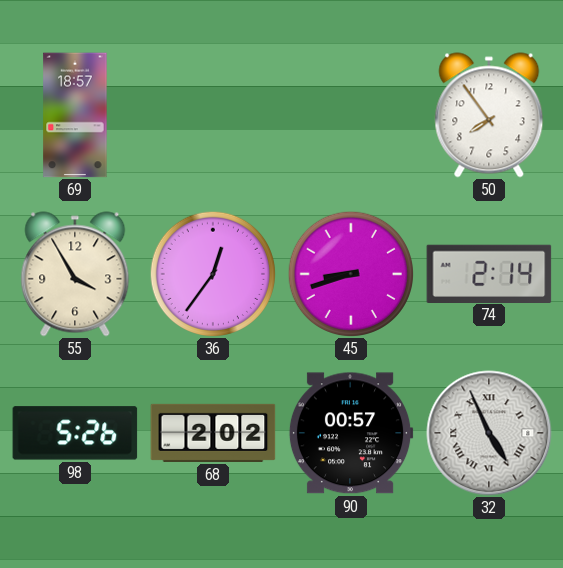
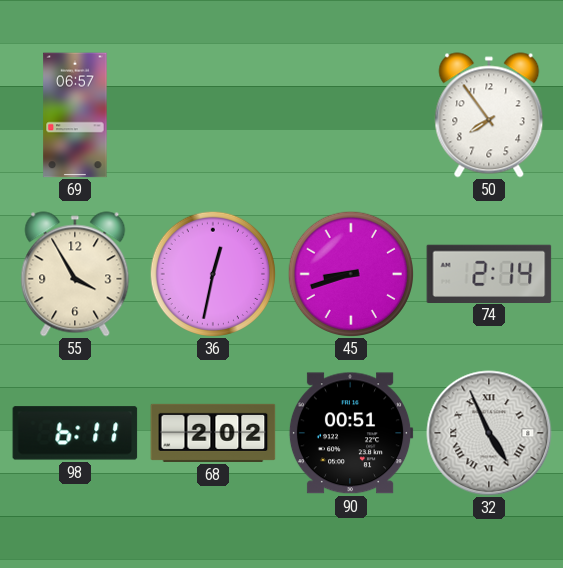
69: 18:57 -> 06:57
36: 12:36 -> 12:32
98: 5:26 -> 6:11
90: 00:57 -> 00:51
